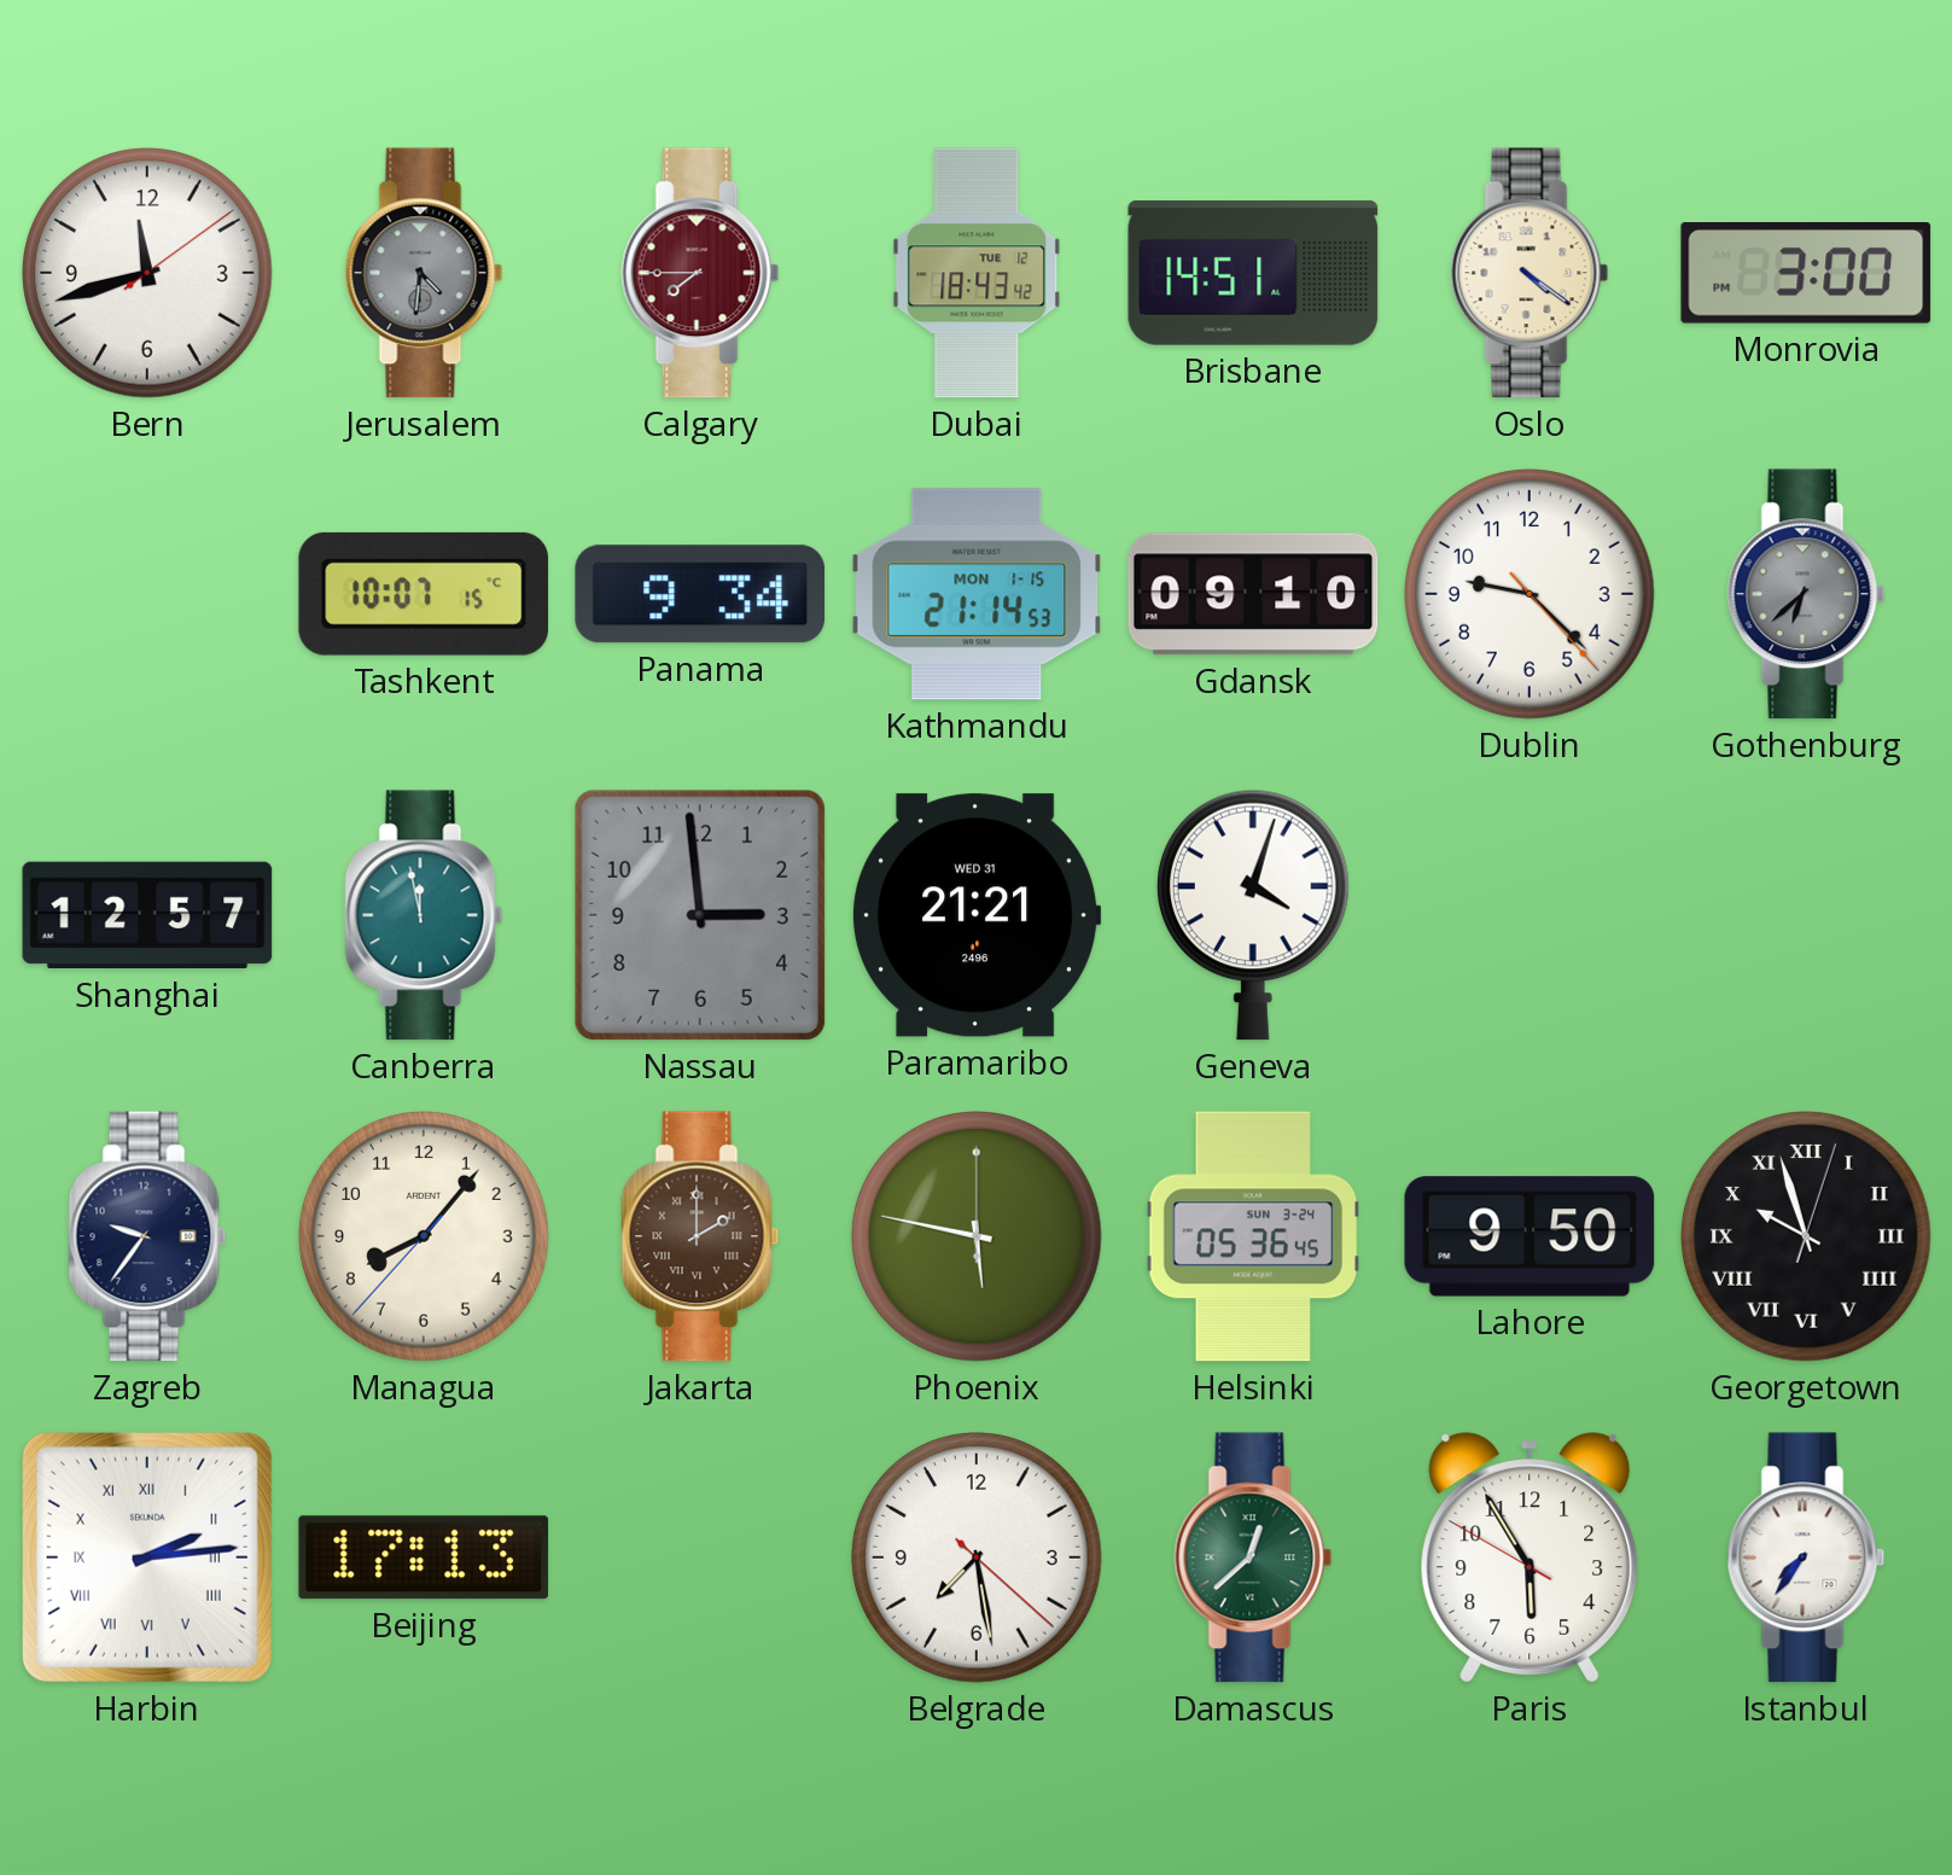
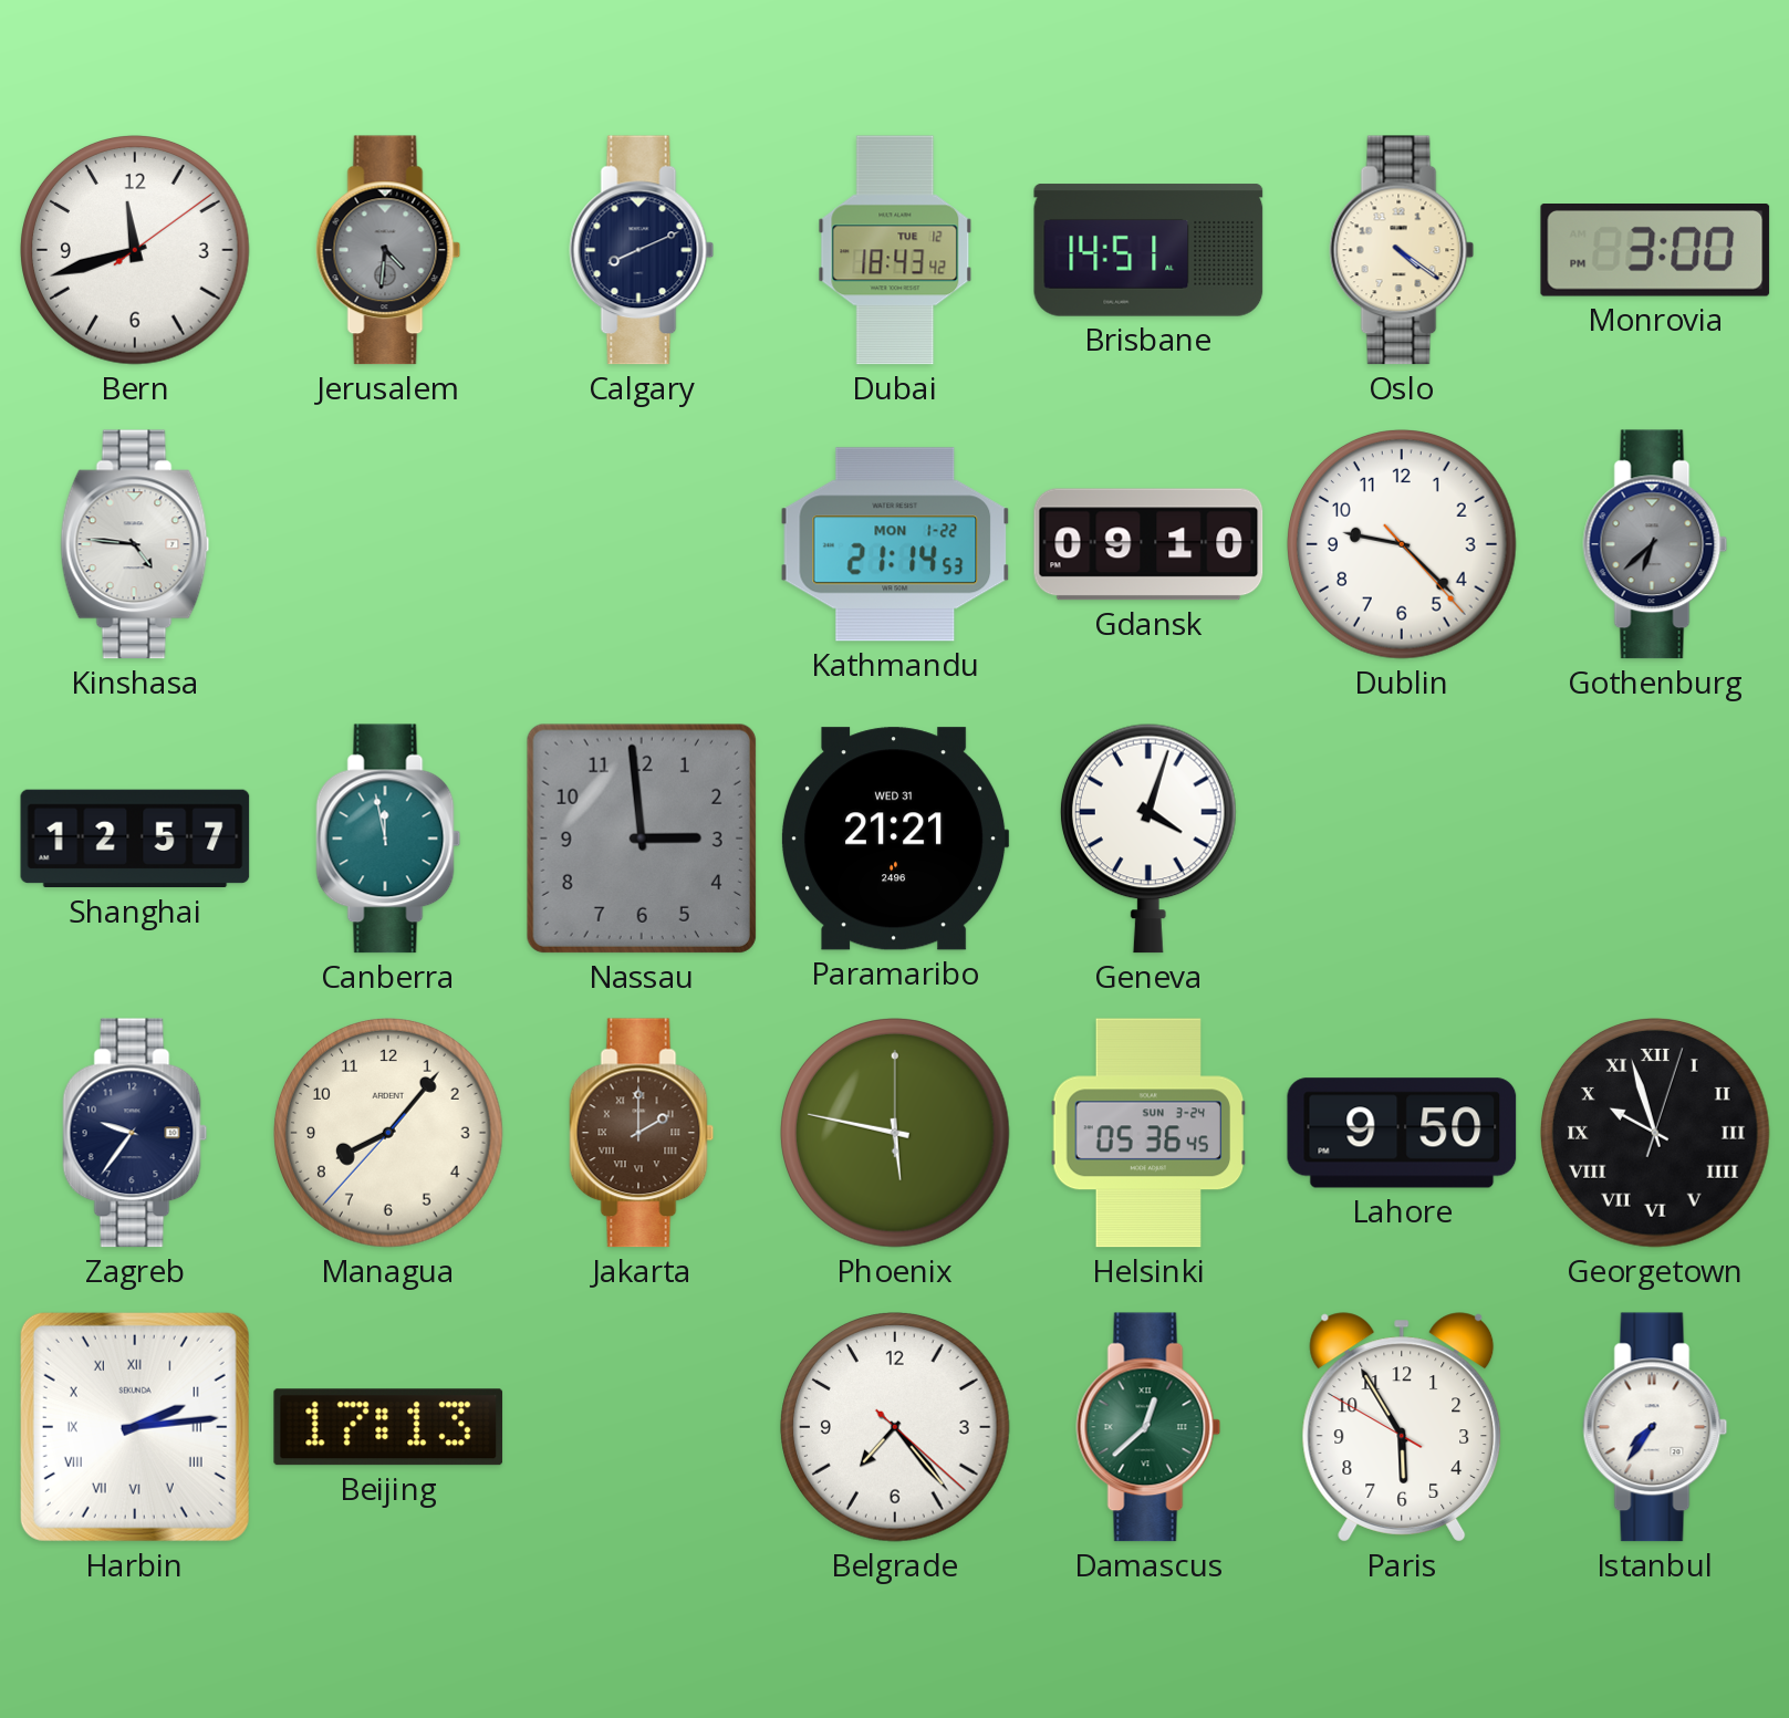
Calgary: 7:45 -> 8:11
Calgary dial: burgundy -> navy
Kinshasa: none -> 4:46
Tashkent: 10:07 -> none
Panama: 9:34 -> none
Kathmandu date: MON 1-15 -> MON 1-22
Belgrade: 7:28 -> 7:23
